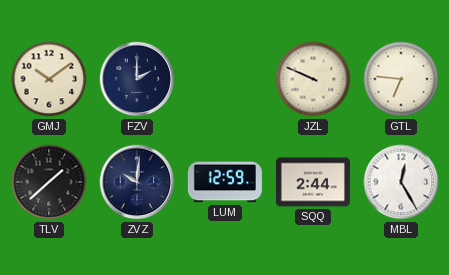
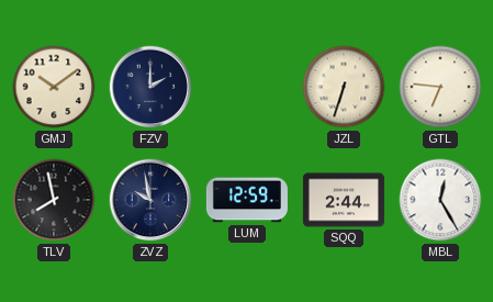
JZL: 9:49 -> 6:33
TLV: 1:38 -> 7:58
ZVZ: 10:01 -> 9:58
